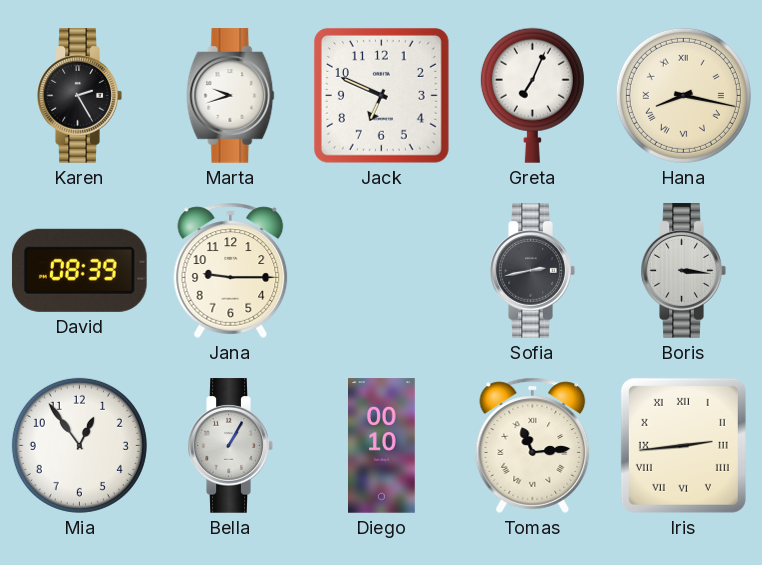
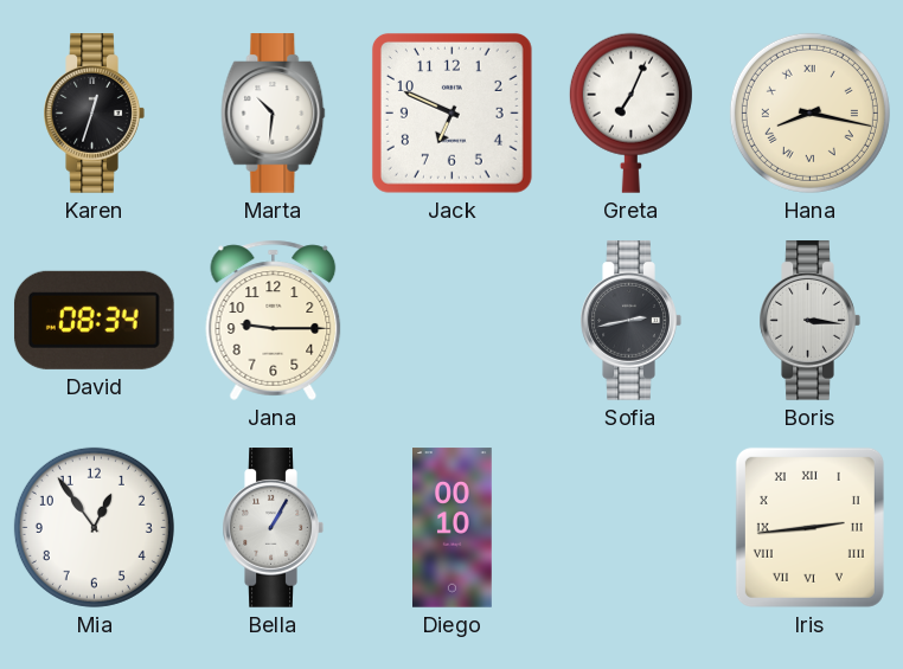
Karen: 2:25 -> 12:33
Marta: 9:42 -> 10:31
David: 08:39 -> 08:34
Tomas: 11:14 -> none
